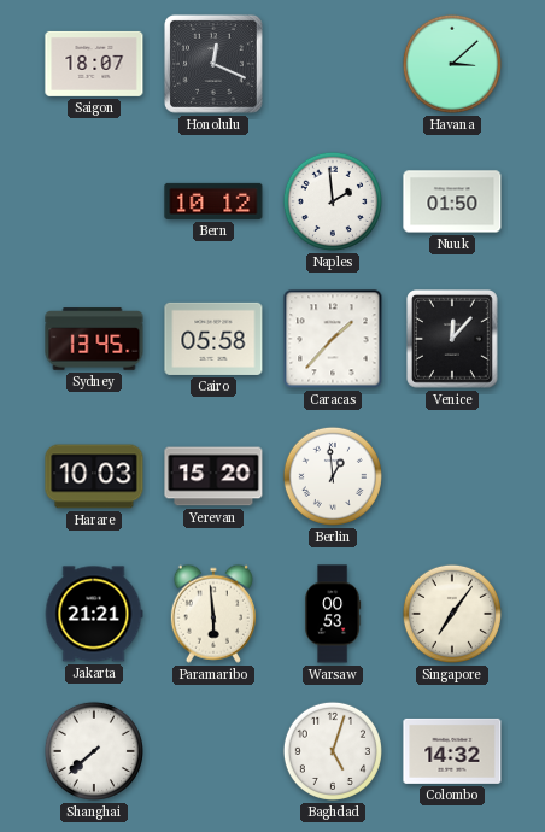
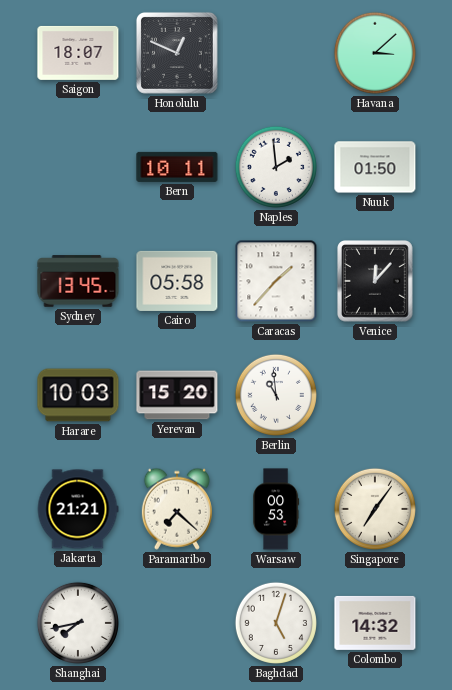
Honolulu: 12:19 -> 12:49
Bern: 10:12 -> 10:11
Berlin: 12:59 -> 10:59
Paramaribo: 5:59 -> 7:22
Shanghai: 7:38 -> 7:43
